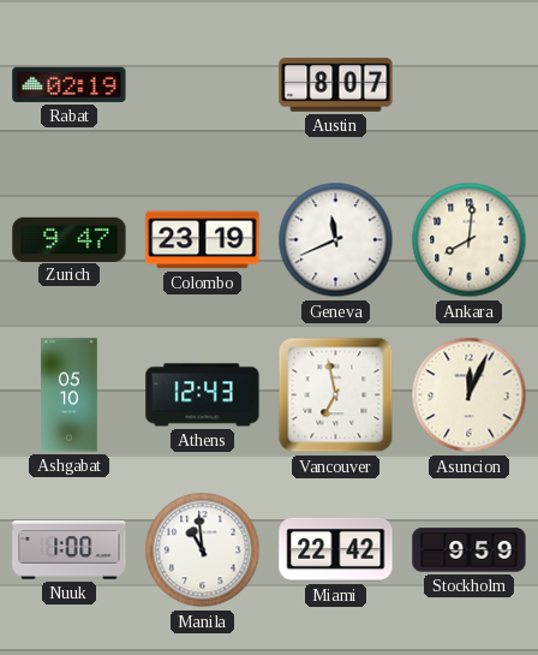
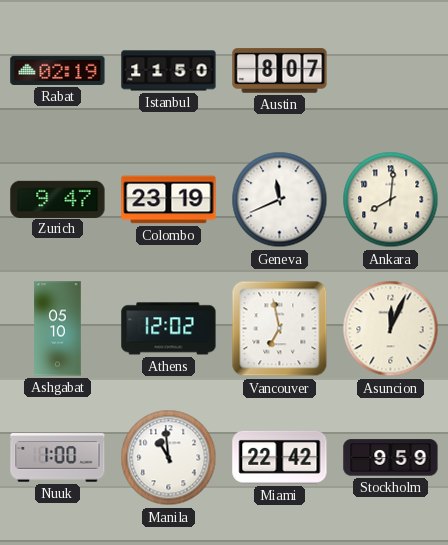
Istanbul: none -> 11:50
Athens: 12:43 -> 12:02
